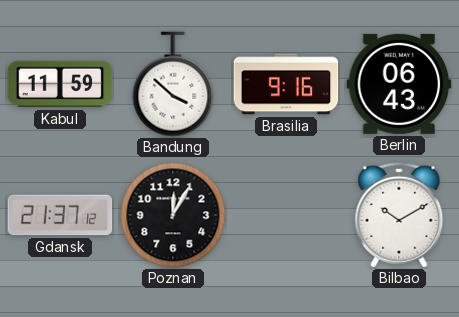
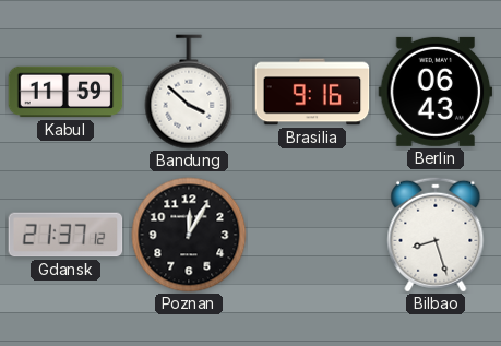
Bilbao: 10:10 -> 8:27
